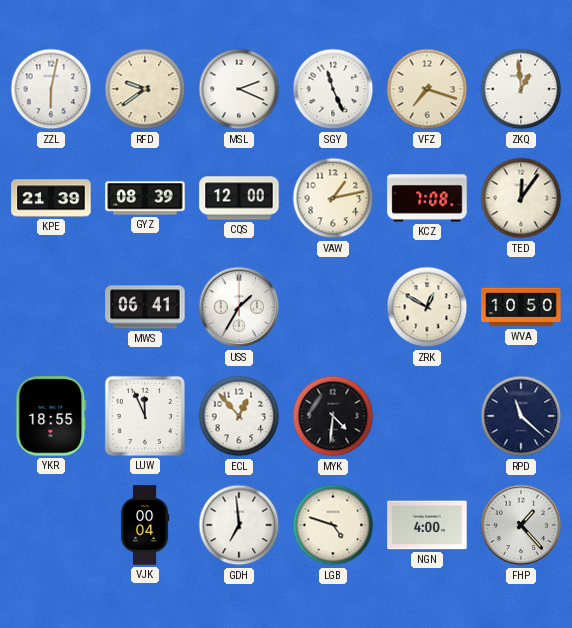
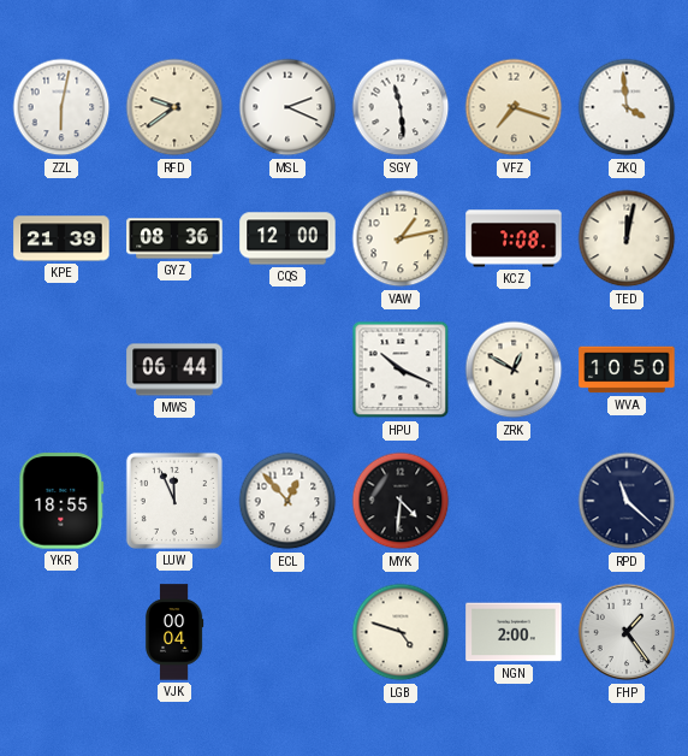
SGY: 11:26 -> 11:29
ZKQ: 12:59 -> 3:59
GYZ: 08:39 -> 08:36
TED: 12:06 -> 12:02
MWS: 06:41 -> 06:44
USS: 1:35 -> none
HPU: none -> 10:19
GDH: 6:59 -> none
NGN: 4:00 -> 2:00
FHP: 1:23 -> 1:24
